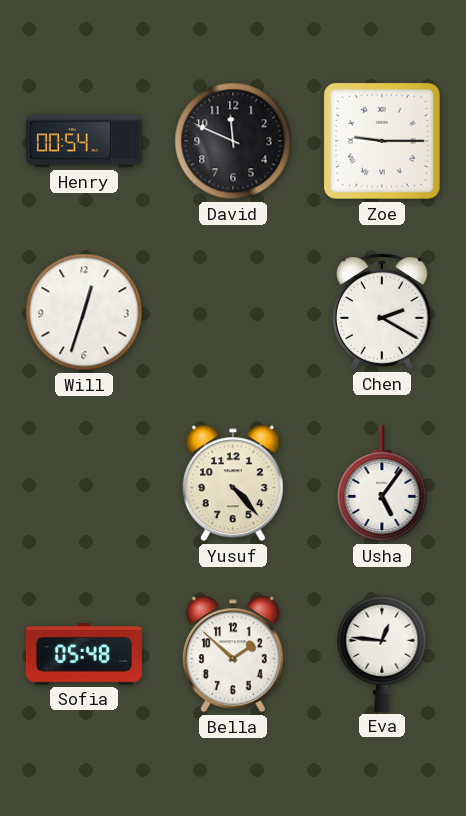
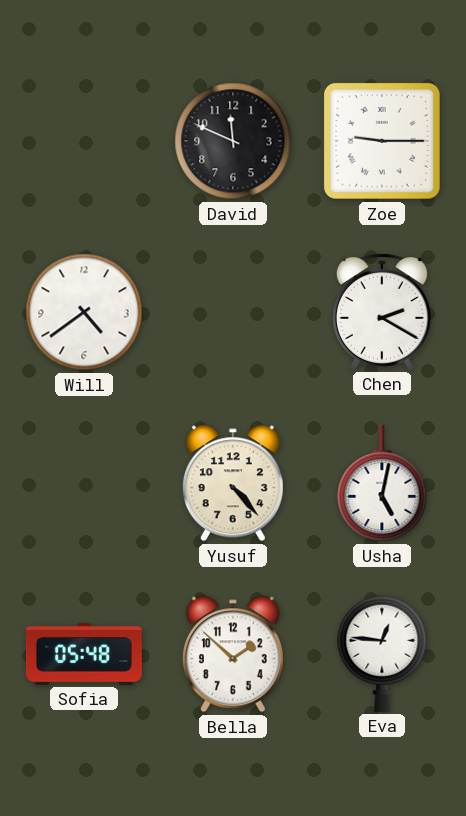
Henry: 00:54 -> none
Will: 12:33 -> 4:39
Usha: 5:06 -> 5:02
